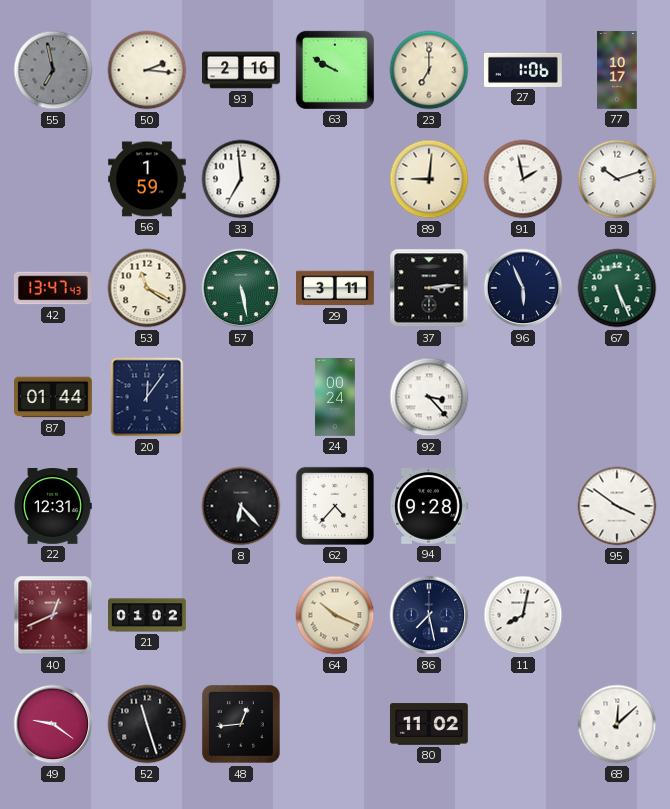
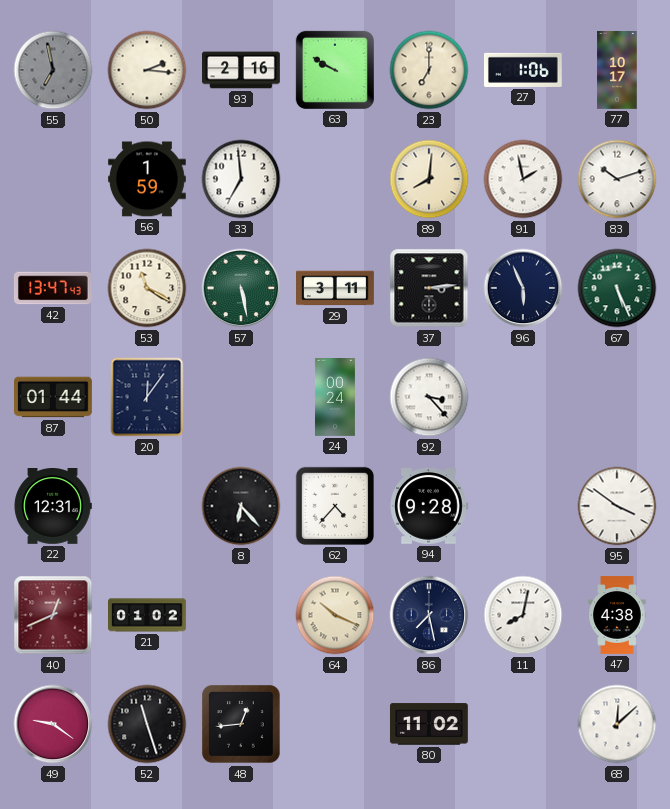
89: 9:01 -> 8:01
47: none -> 4:38
